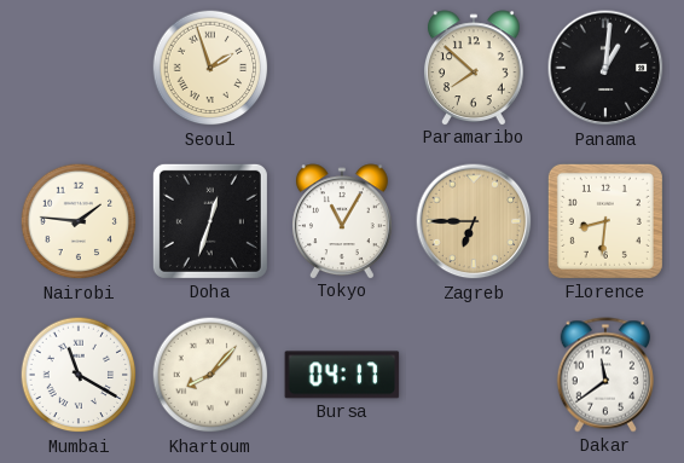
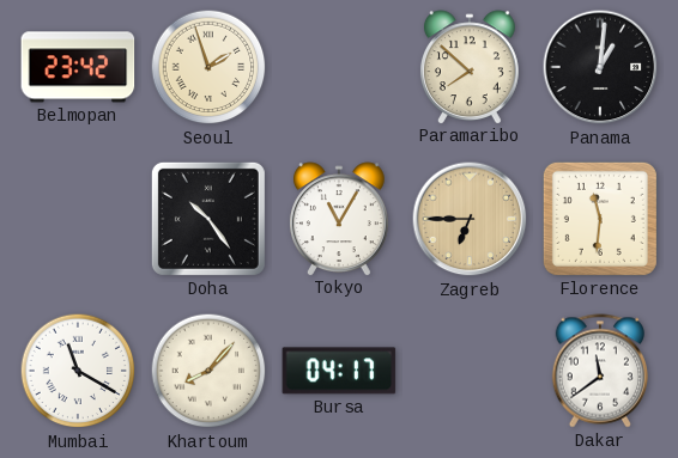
Belmopan: none -> 23:42
Nairobi: 1:46 -> none
Doha: 12:33 -> 10:24
Florence: 8:31 -> 11:31
